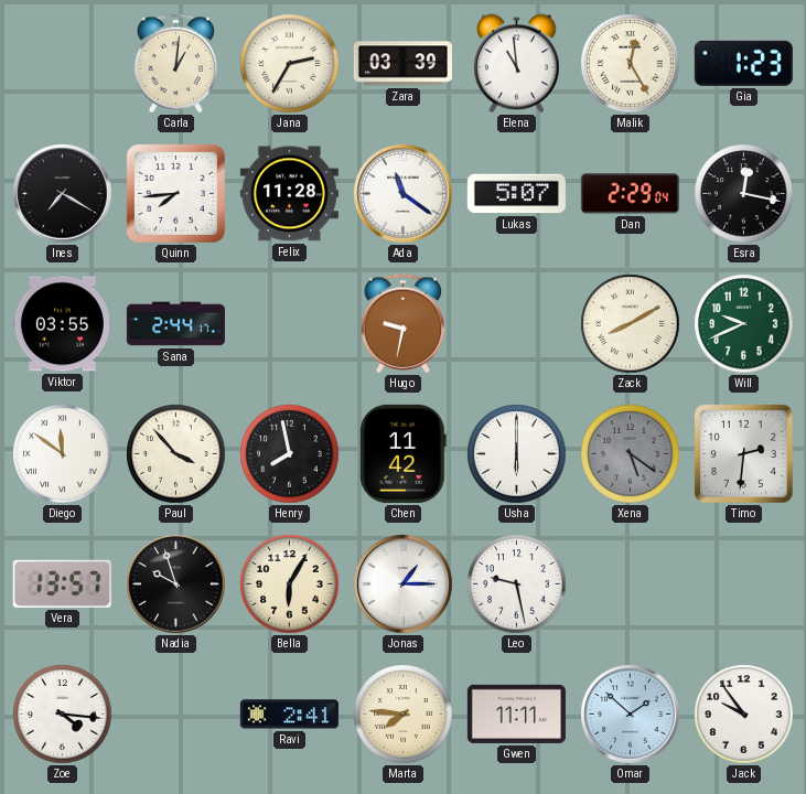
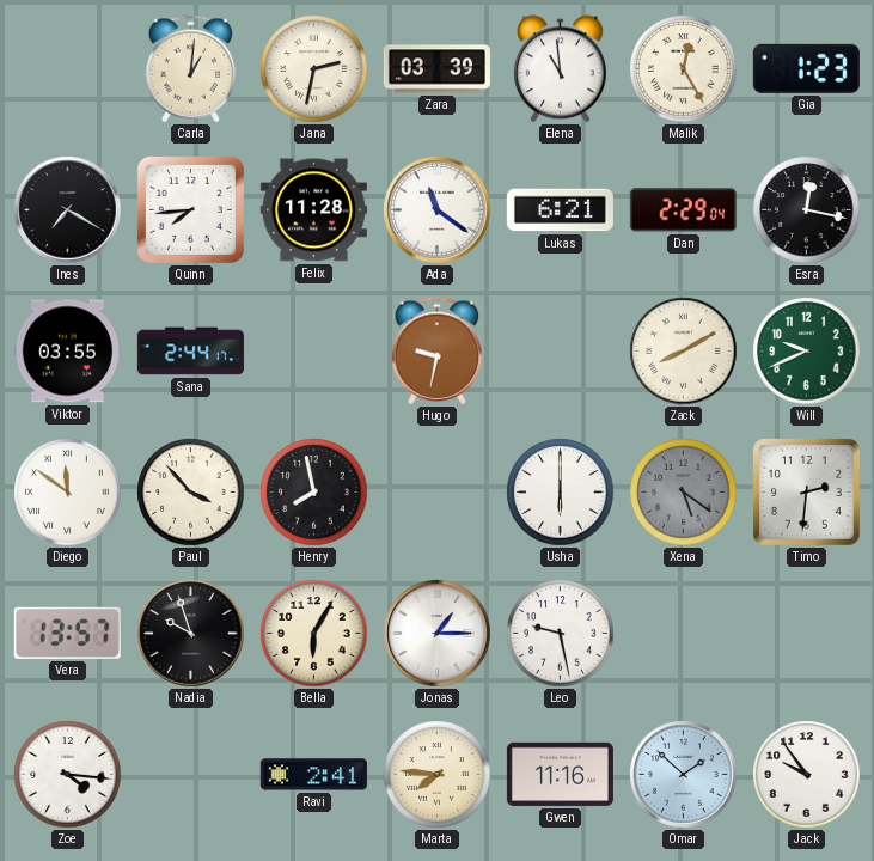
Jana: 2:35 -> 2:32
Lukas: 5:07 -> 6:21
Chen: 11:42 -> none
Gwen: 11:11 -> 11:16
